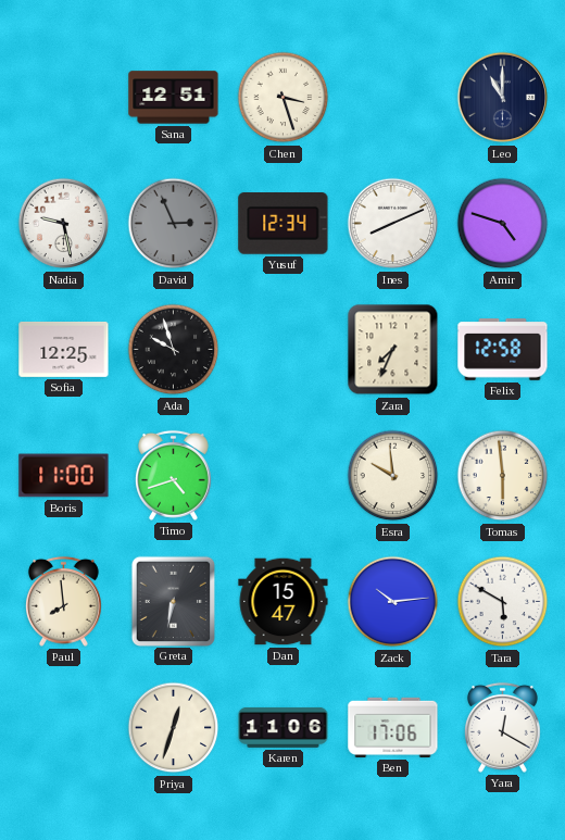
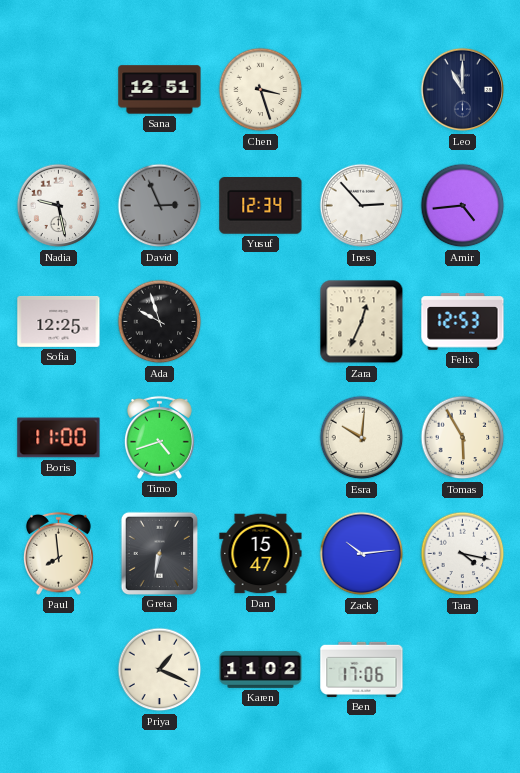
Ines: 8:11 -> 2:53
Amir: 4:48 -> 4:44
Zara: 7:34 -> 12:34
Felix: 12:58 -> 12:53
Esra: 9:59 -> 10:01
Tomas: 5:59 -> 5:55
Tara: 5:50 -> 4:17
Priya: 12:33 -> 1:19
Karen: 11:06 -> 11:02
Yara: 12:20 -> none
